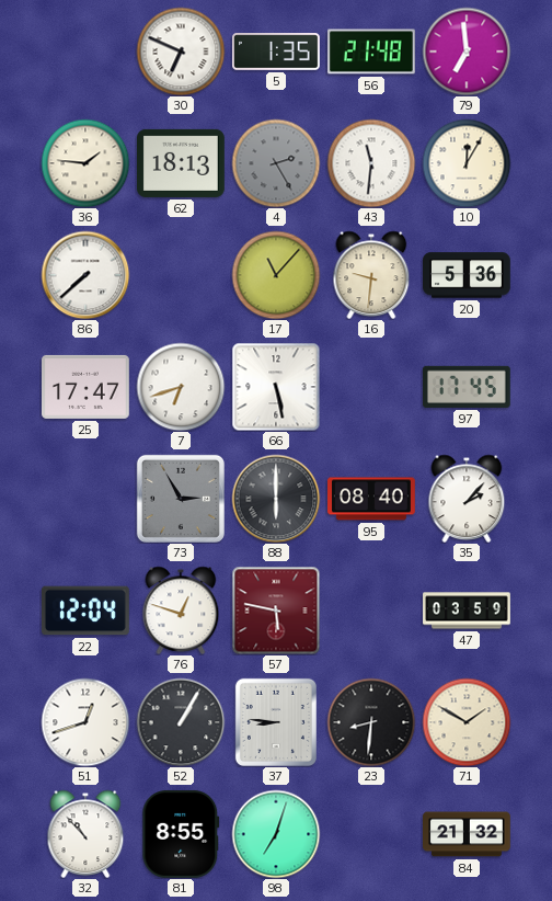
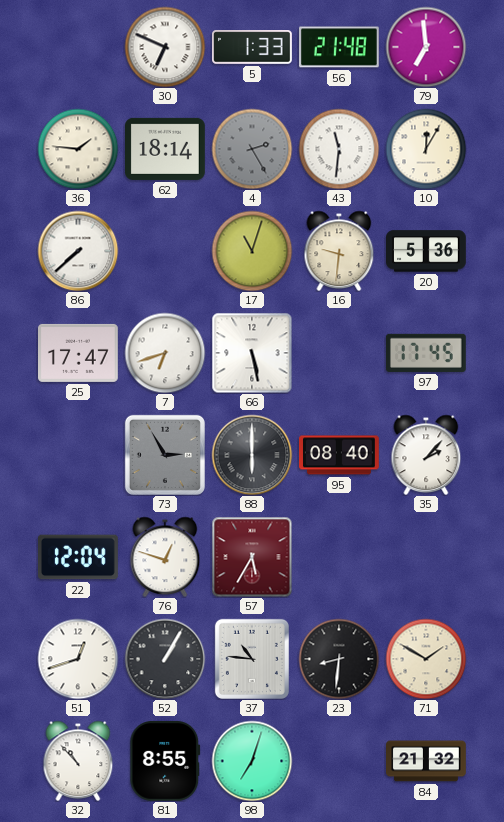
5: 1:35 -> 1:33
62: 18:13 -> 18:14
17: 11:07 -> 11:03
57: 5:47 -> 5:35
47: 03:59 -> none
37: 8:46 -> 10:46
